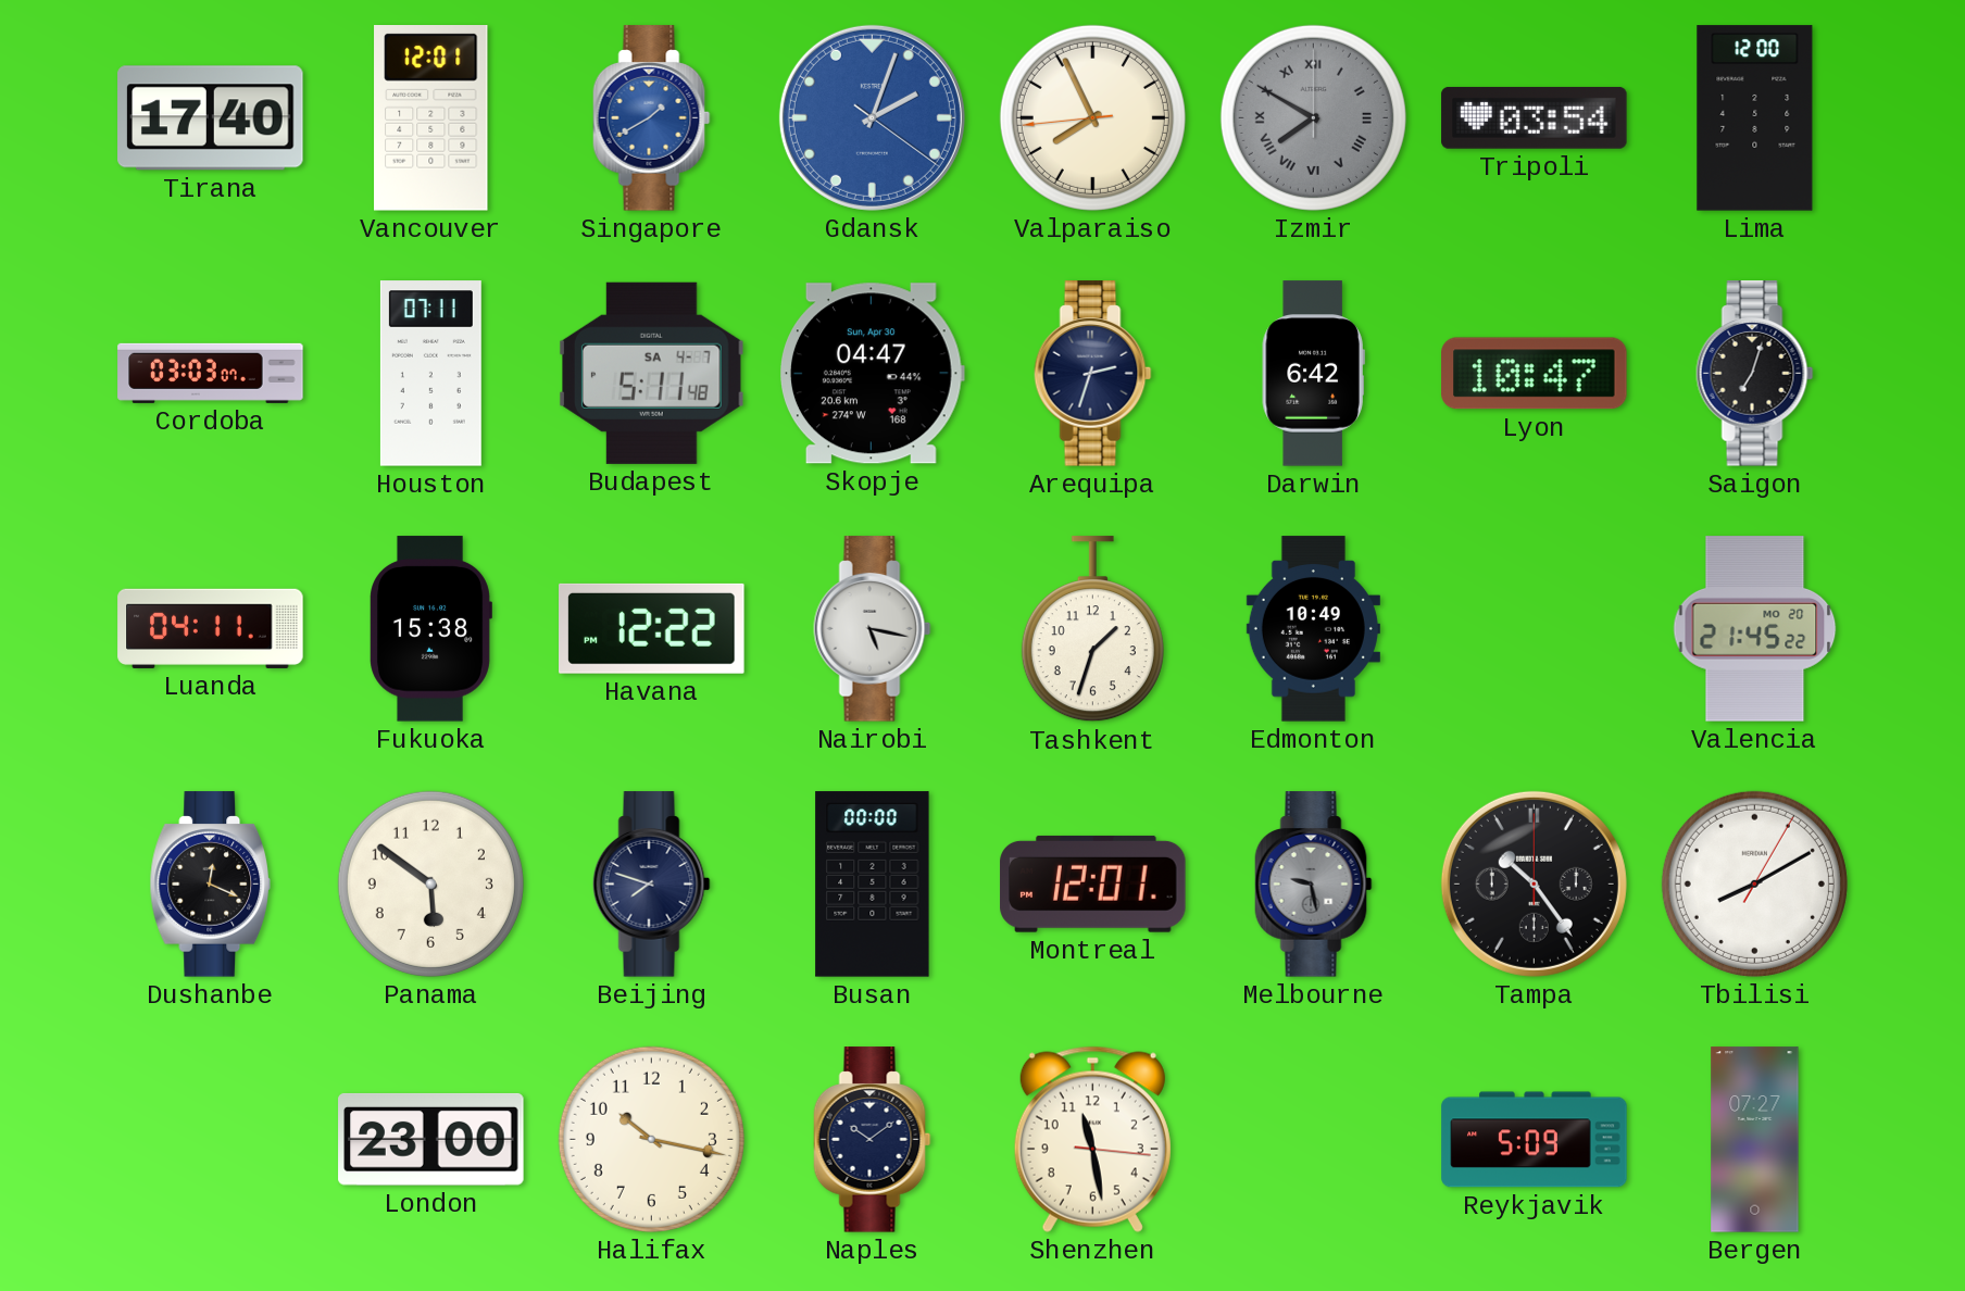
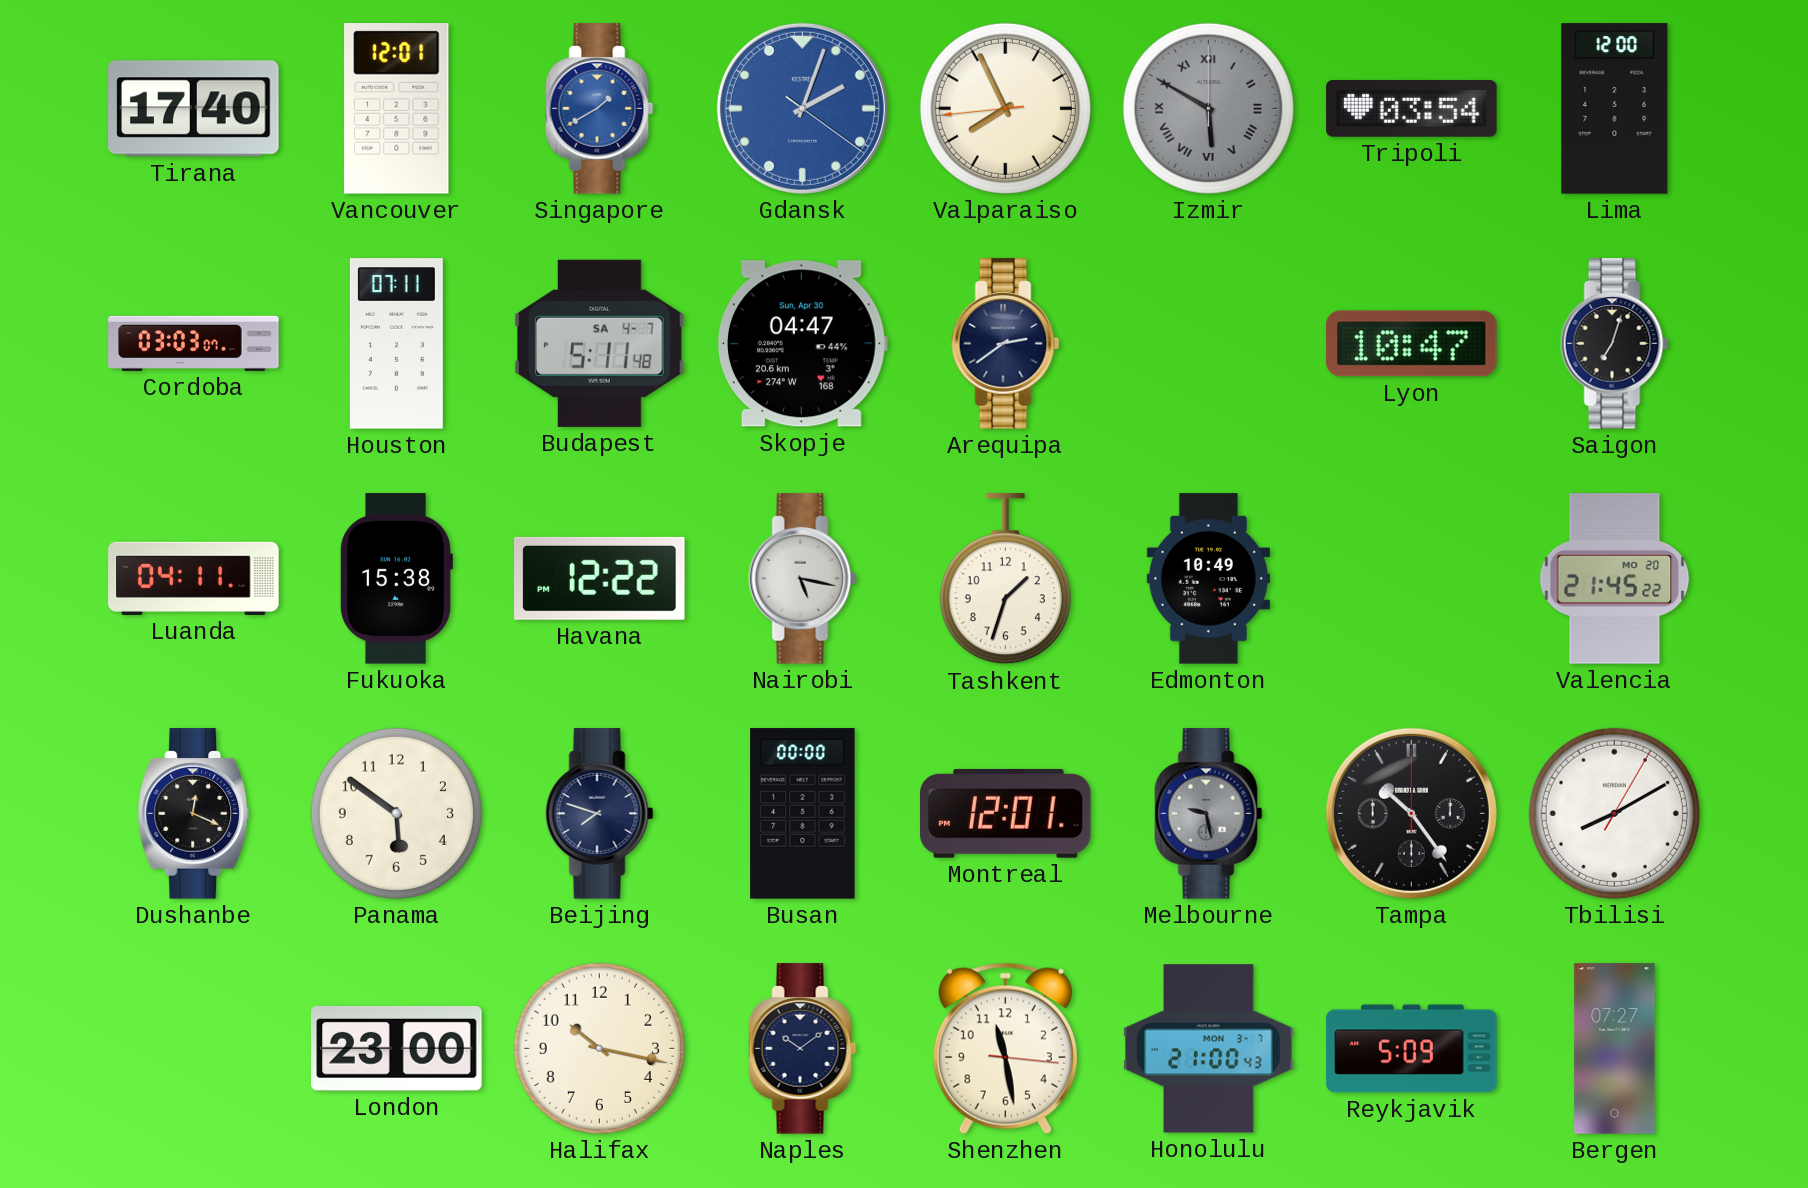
Izmir: 7:50 -> 5:50
Arequipa: 2:33 -> 2:39
Darwin: 6:42 -> none
Honolulu: none -> 21:00
